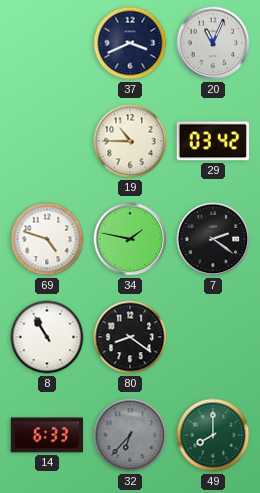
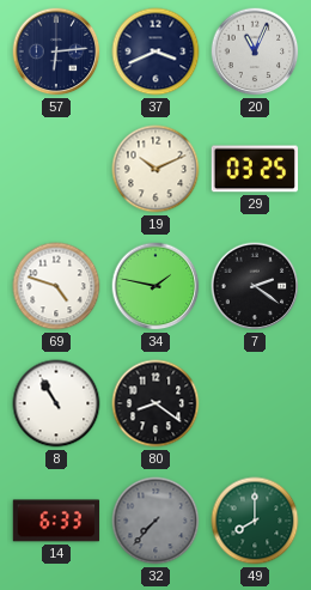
57: none -> 6:14
19: 10:45 -> 10:11
29: 03:42 -> 03:25
32: 6:37 -> 7:37
